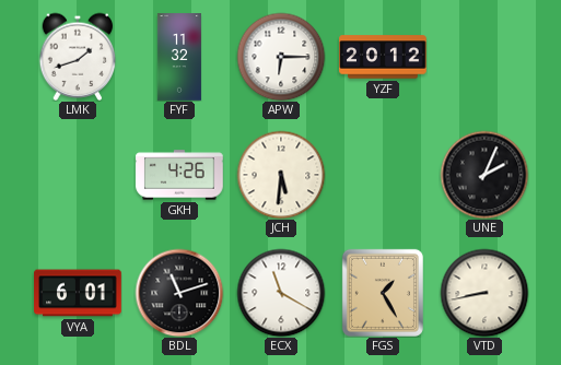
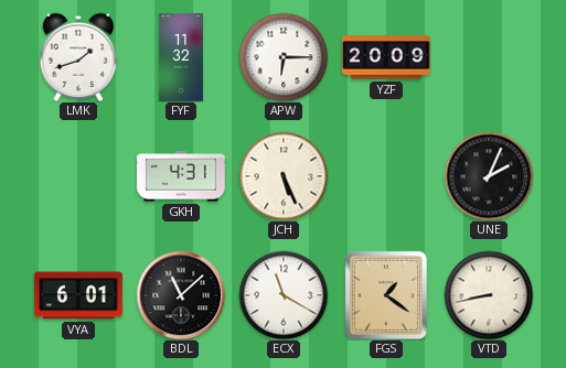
YZF: 20:12 -> 20:09
GKH: 4:26 -> 4:31
JCH: 5:31 -> 5:26
BDL: 11:12 -> 11:08
FGS: 1:25 -> 1:21
